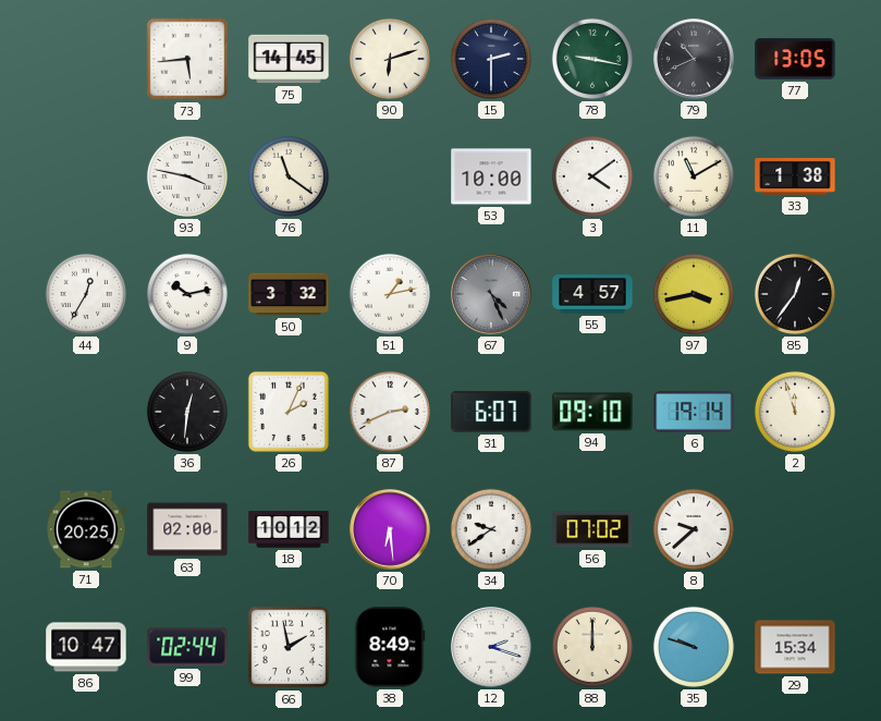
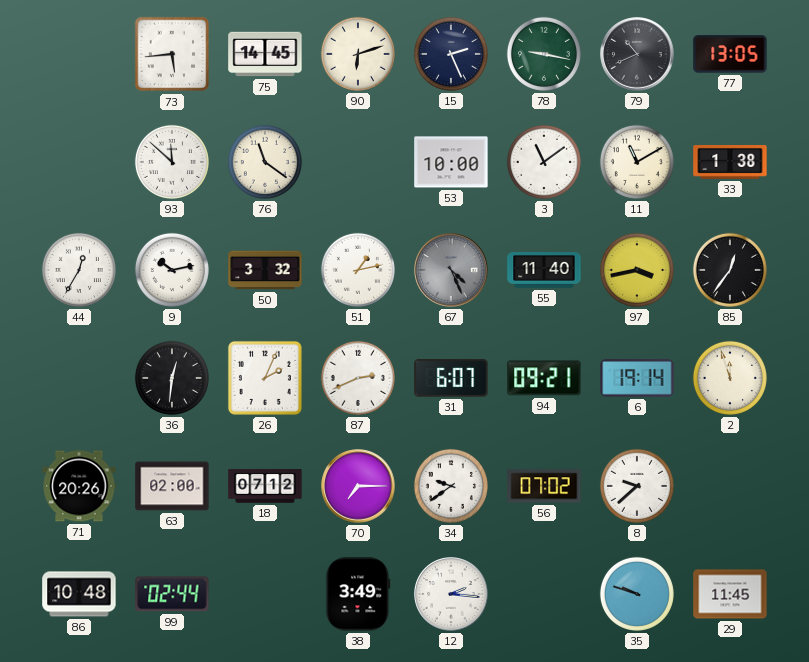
15: 2:30 -> 2:26
93: 3:47 -> 11:52
3: 4:09 -> 11:09
55: 4:57 -> 11:40
94: 09:10 -> 09:21
71: 20:25 -> 20:26
18: 10:12 -> 07:12
70: 6:29 -> 7:15
86: 10:47 -> 10:48
66: 1:58 -> none
38: 8:49 -> 3:49
12: 2:18 -> 2:16
88: 12:00 -> none
29: 15:34 -> 11:45
